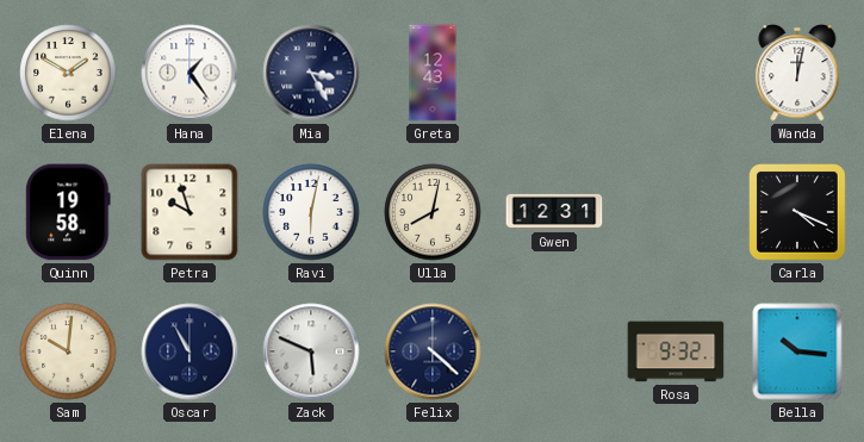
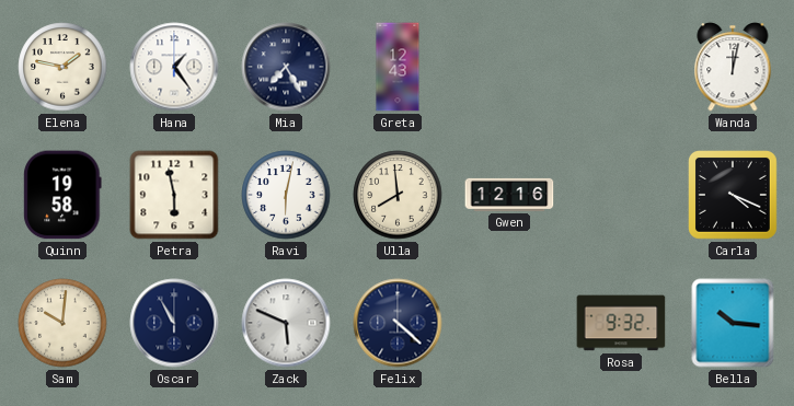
Elena: 1:50 -> 1:47
Mia: 3:25 -> 7:25
Petra: 9:57 -> 5:58
Ulla: 8:02 -> 7:59
Gwen: 12:31 -> 12:16
